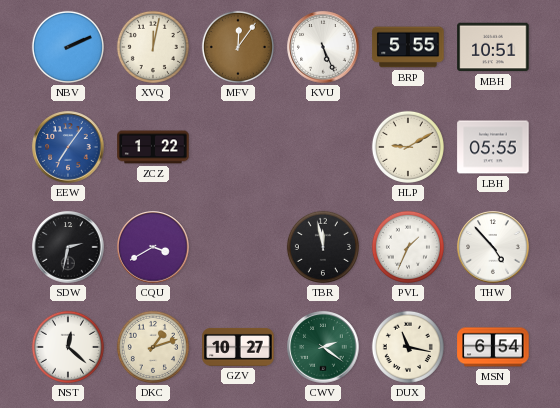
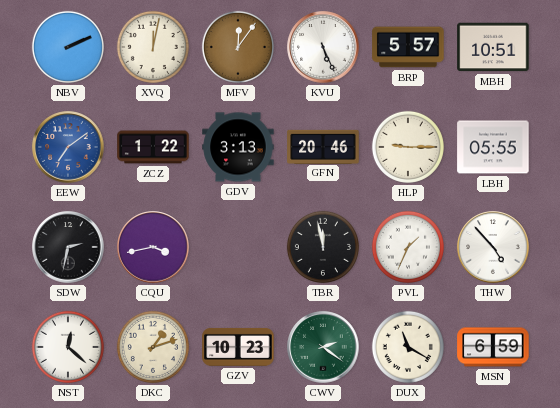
BRP: 5:55 -> 5:57
EEW: 7:06 -> 7:09
GDV: none -> 3:13
GFN: none -> 20:46
HLP: 9:10 -> 9:15
CQU: 3:40 -> 3:43
GZV: 10:27 -> 10:23
DUX: 11:17 -> 11:20
MSN: 6:54 -> 6:59
